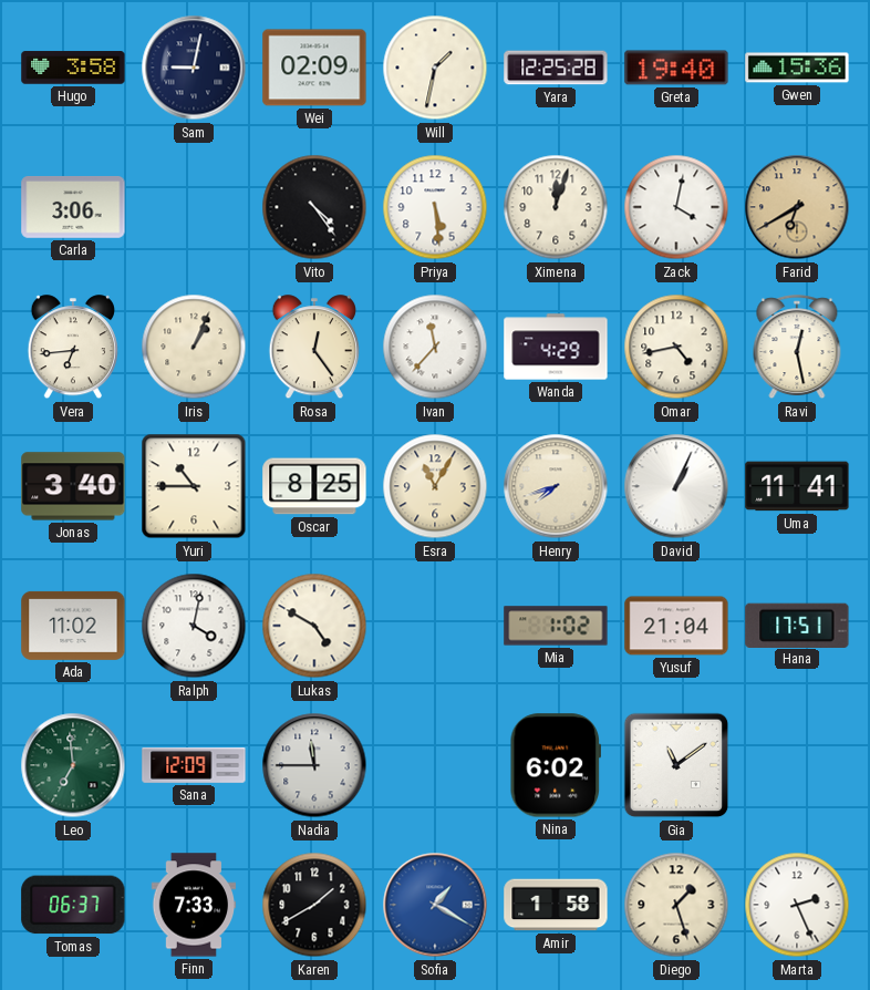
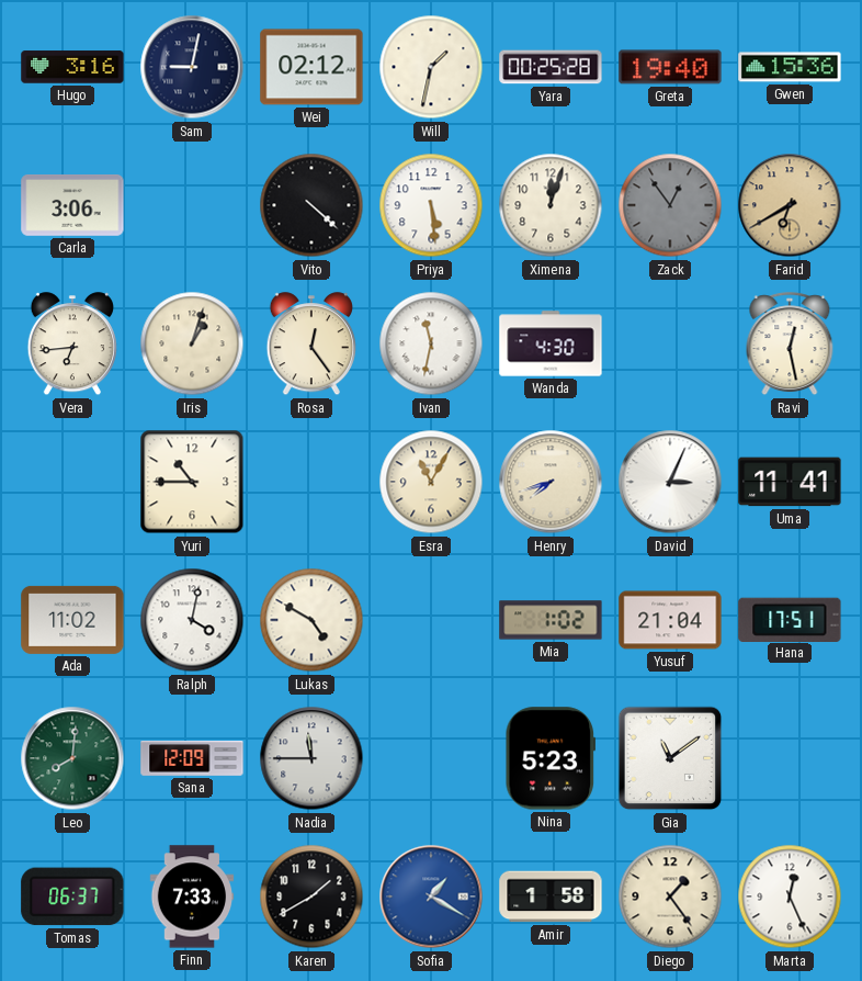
Hugo: 3:58 -> 3:16
Wei: 02:09 -> 02:12
Yara: 12:25 -> 00:25
Vito: 4:24 -> 4:22
Zack: 4:02 -> 12:54
Zack dial: white -> grey
Iris: 1:04 -> 1:03
Ivan: 11:37 -> 11:32
Wanda: 4:29 -> 4:30
Omar: 4:43 -> none
Jonas: 3:40 -> none
Oscar: 8:25 -> none
David: 1:04 -> 3:04
Leo: 6:59 -> 8:01
Nina: 6:02 -> 5:23
Diego: 1:27 -> 1:24
Marta: 2:26 -> 12:26
